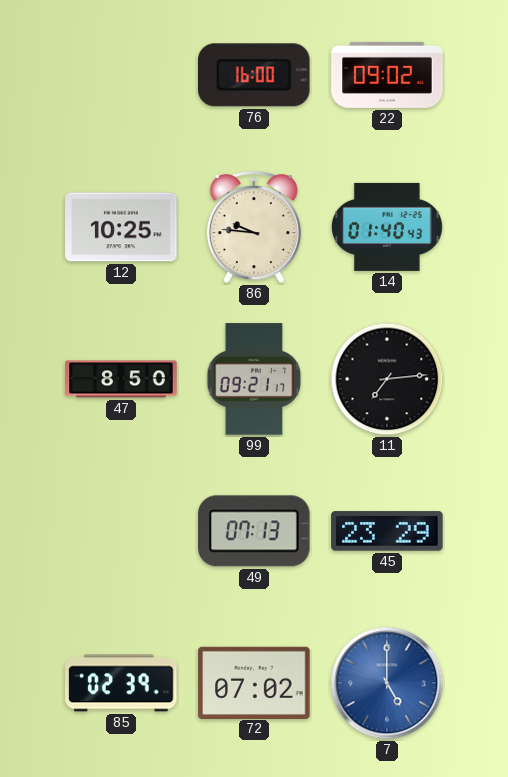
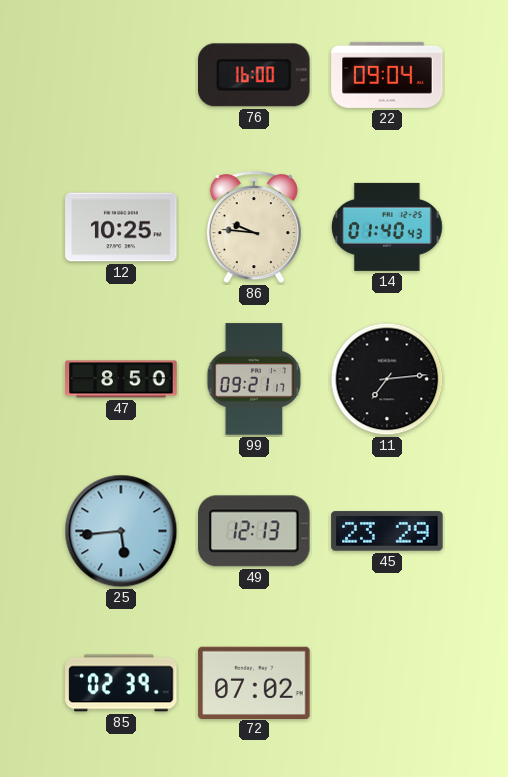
22: 09:02 -> 09:04
25: none -> 5:44
49: 07:13 -> 12:13
7: 5:00 -> none
